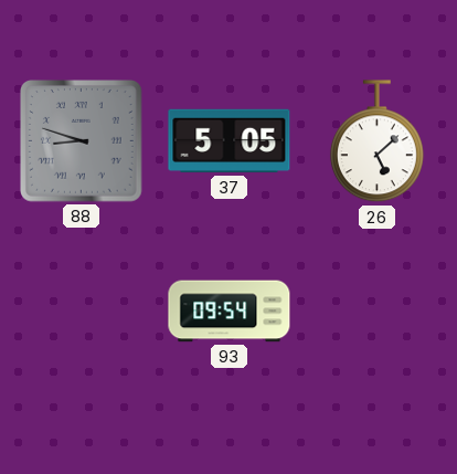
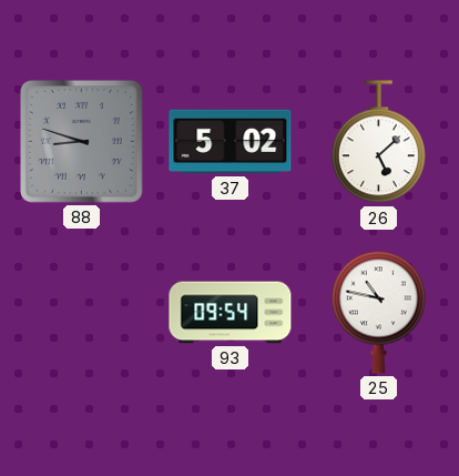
37: 5:05 -> 5:02
25: none -> 10:47
